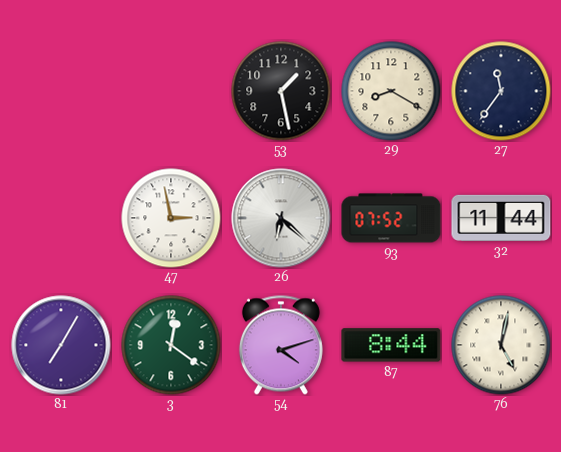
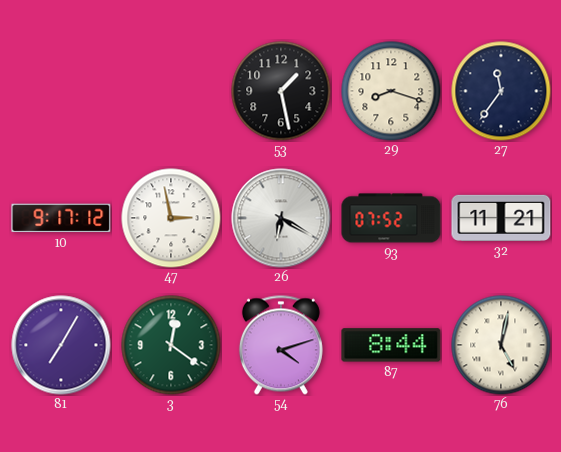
29: 8:20 -> 8:18
10: none -> 9:17
26: 6:22 -> 6:20
32: 11:44 -> 11:21
